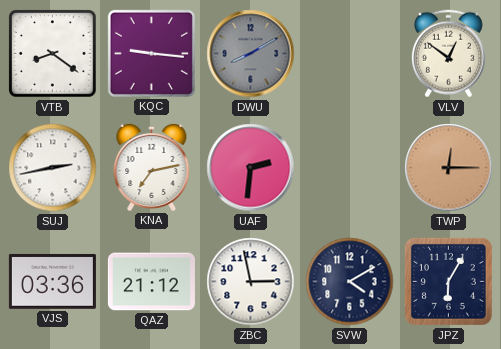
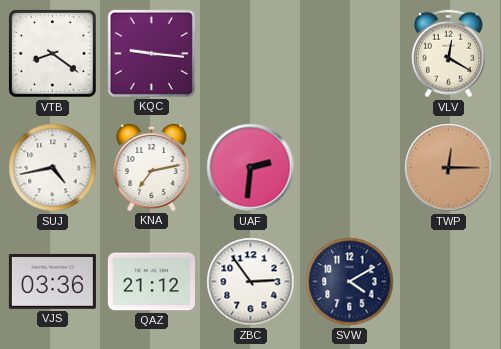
DWU: 8:10 -> none
VLV: 12:51 -> 12:20
SUJ: 2:43 -> 4:43
ZBC: 2:58 -> 2:54
JPZ: 6:05 -> none
